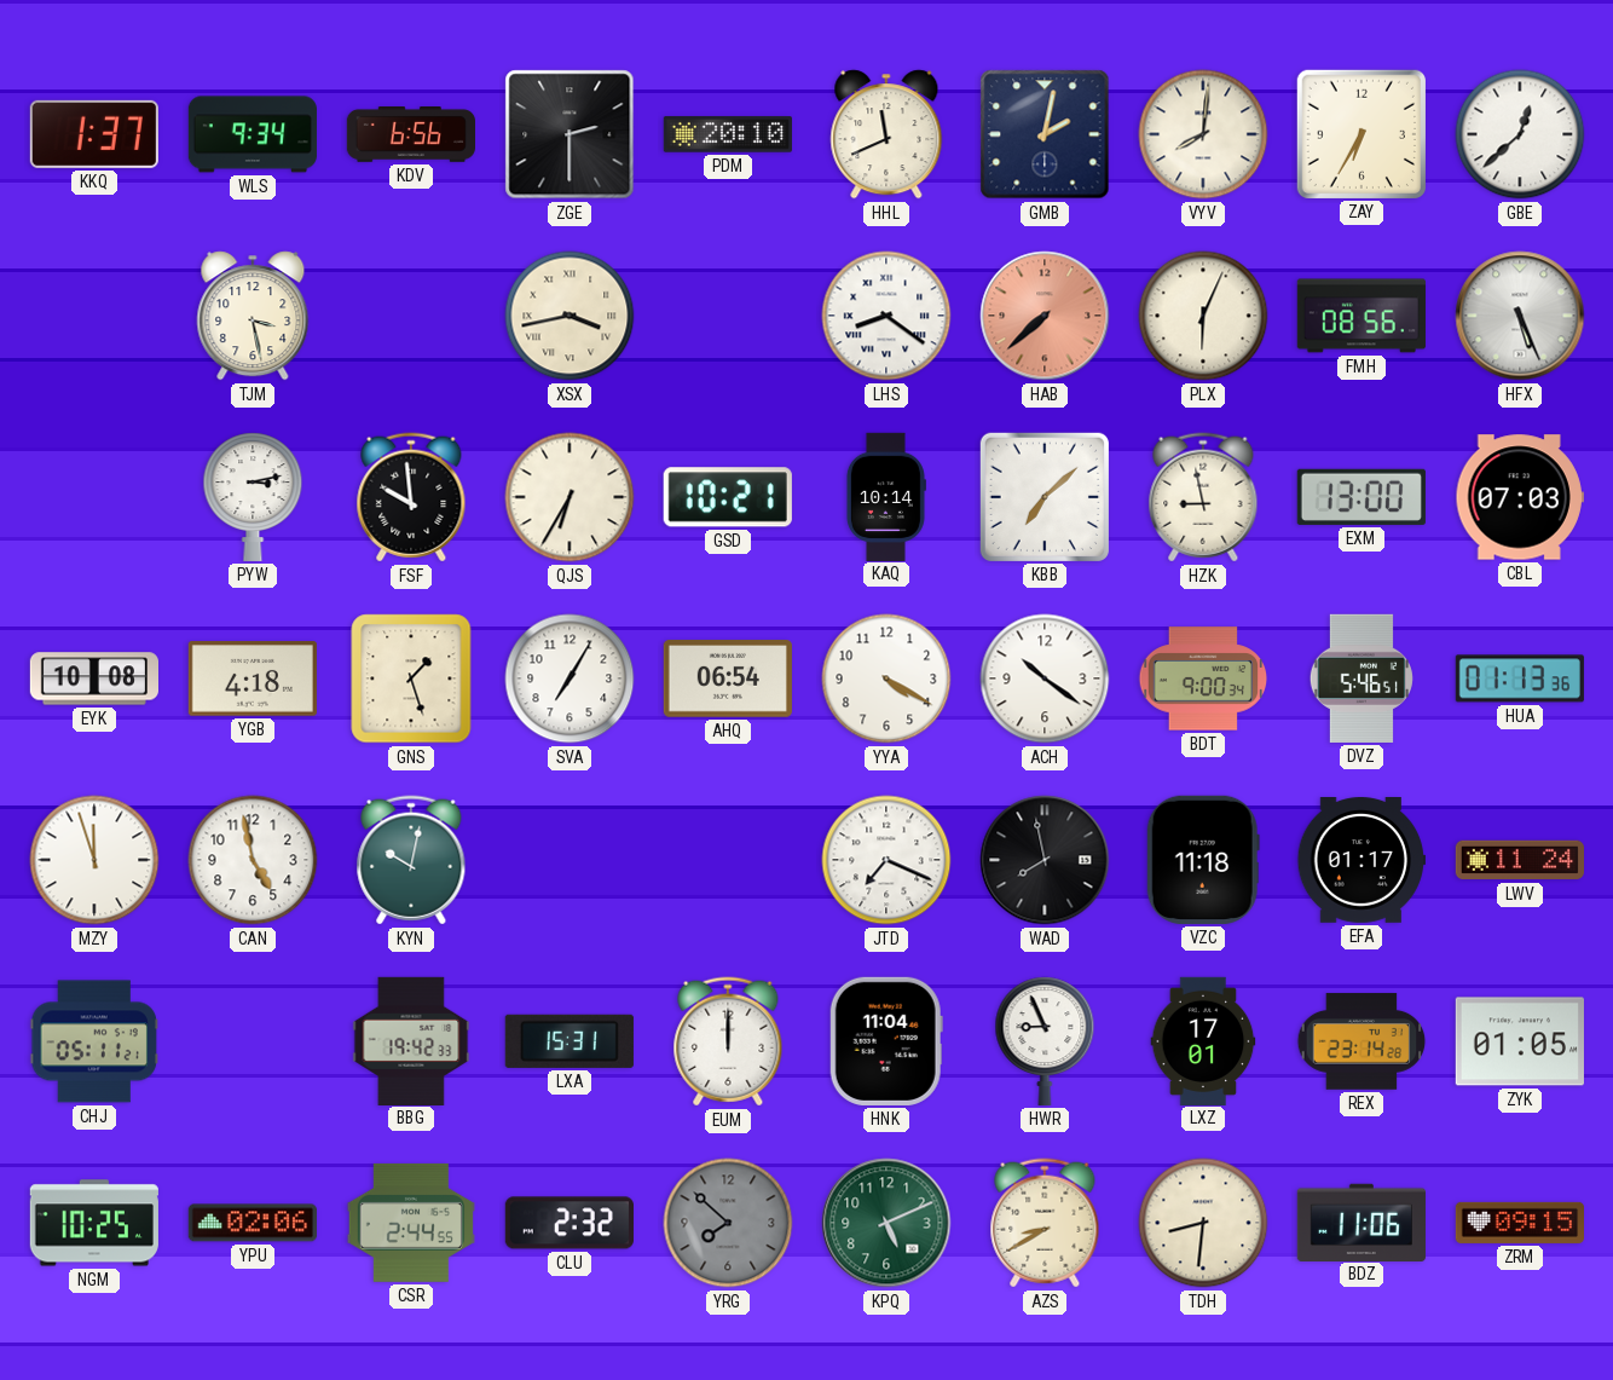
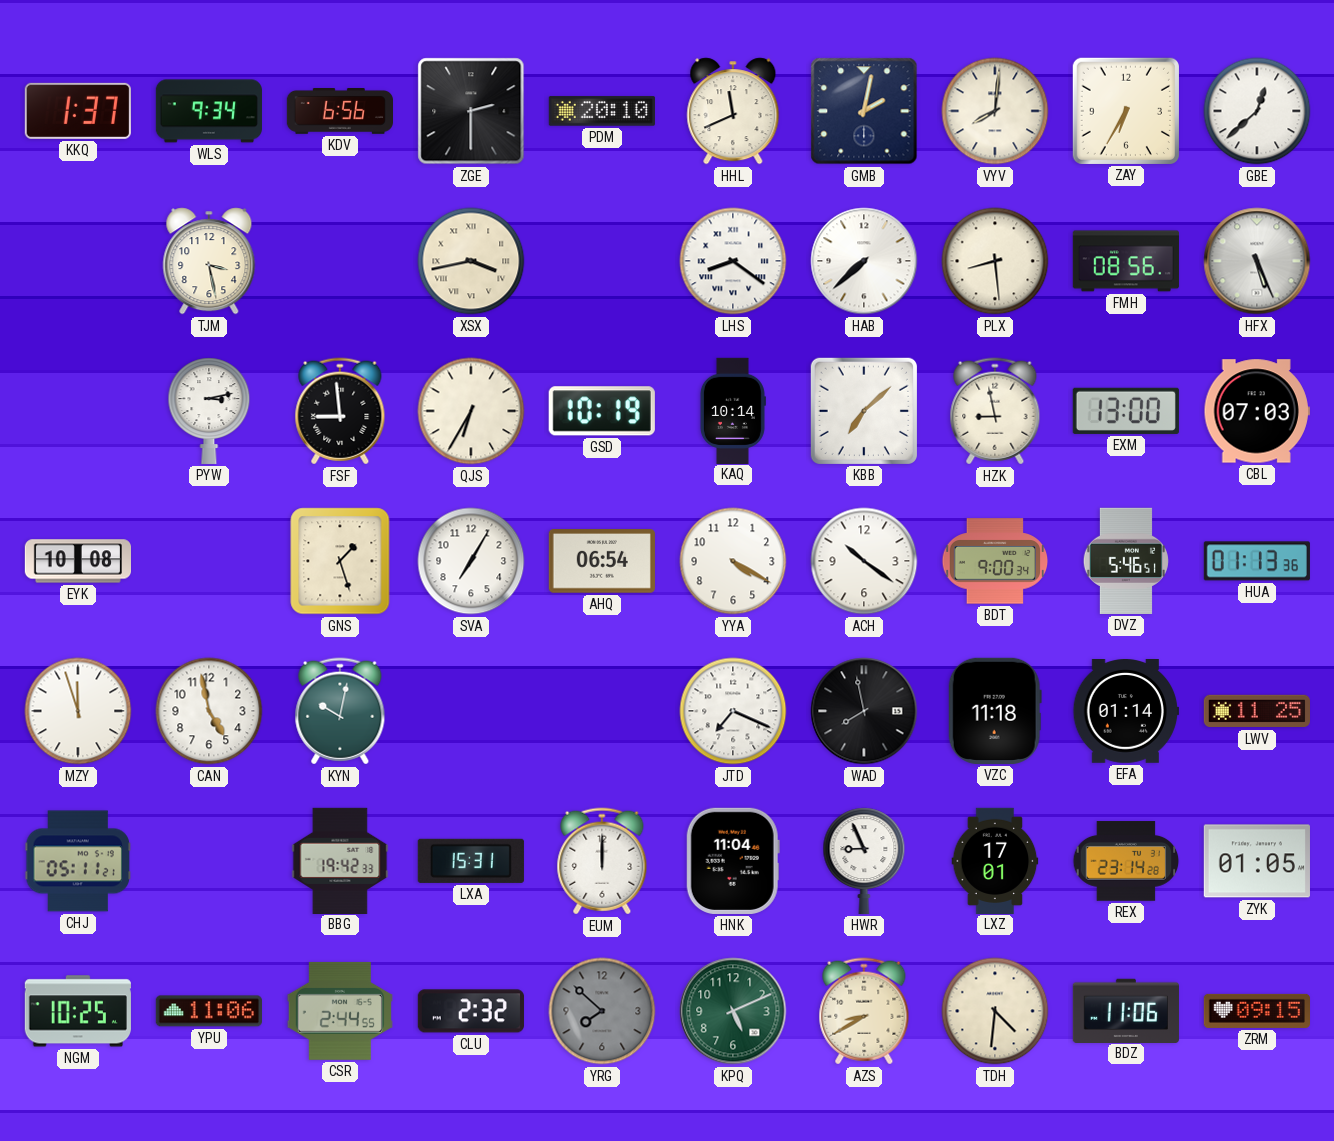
HAB dial: salmon -> white
PLX: 6:04 -> 8:29
FSF: 9:59 -> 8:59
GSD: 10:21 -> 10:19
YGB: 4:18 -> none
EFA: 01:17 -> 01:14
LWV: 11:24 -> 11:25
YPU: 02:06 -> 11:06
TDH: 8:31 -> 4:31
